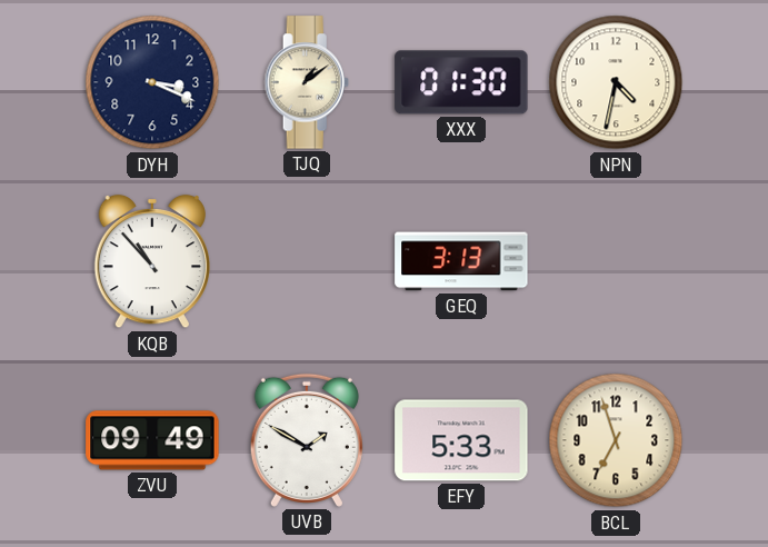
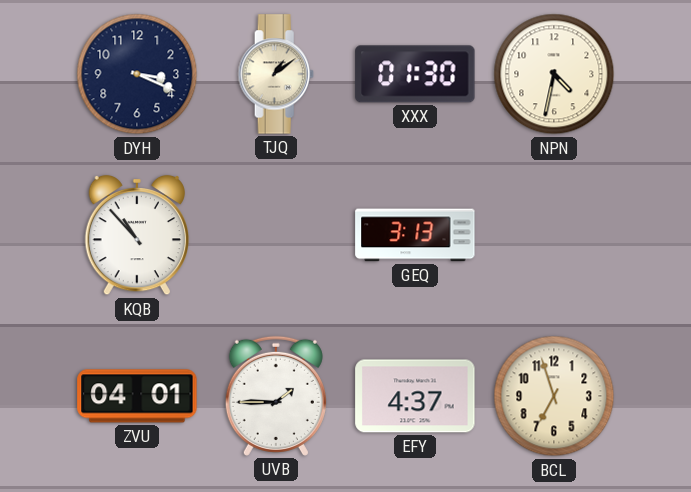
ZVU: 09:49 -> 04:01
UVB: 1:50 -> 1:45
EFY: 5:33 -> 4:37
